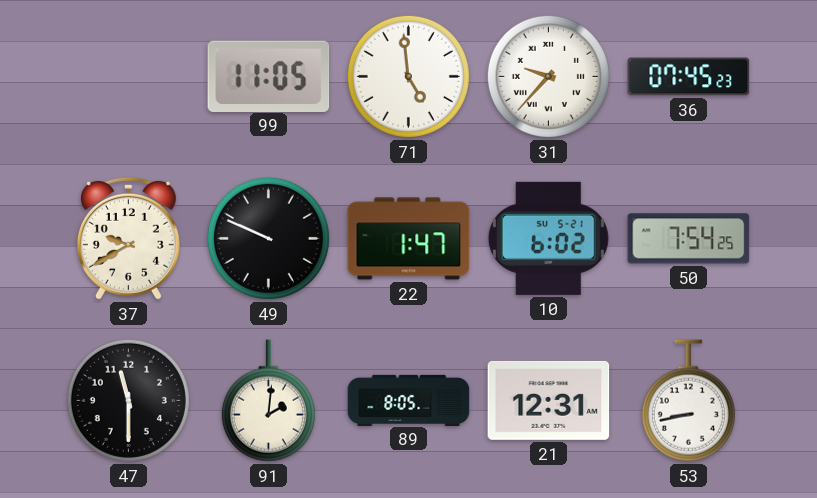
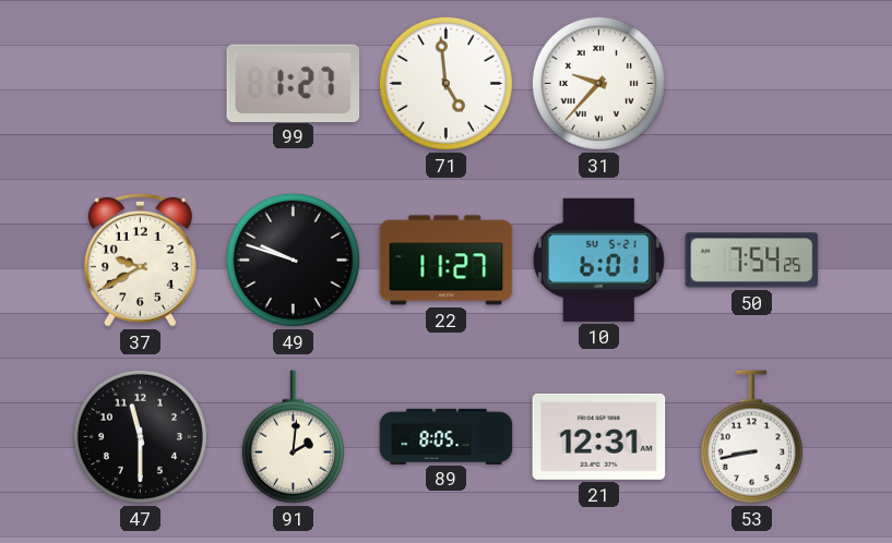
99: 11:05 -> 1:27
36: 07:45 -> none
49: 9:49 -> 9:48
22: 1:47 -> 11:27
10: 6:02 -> 6:01
